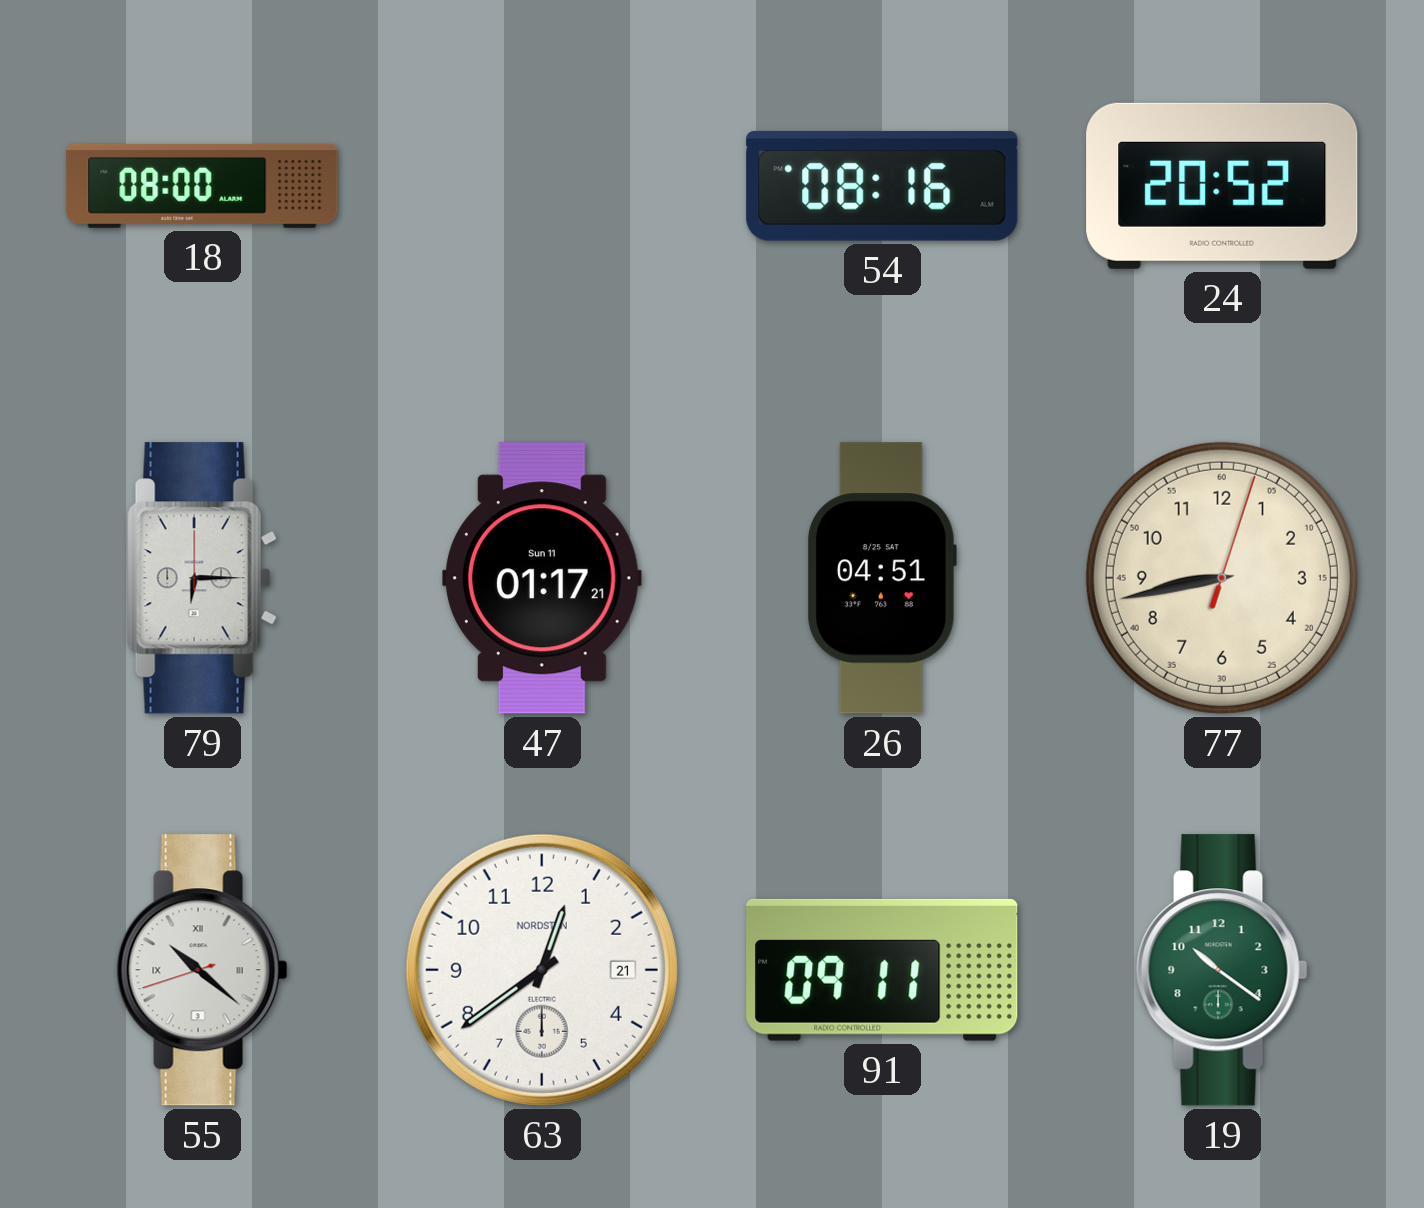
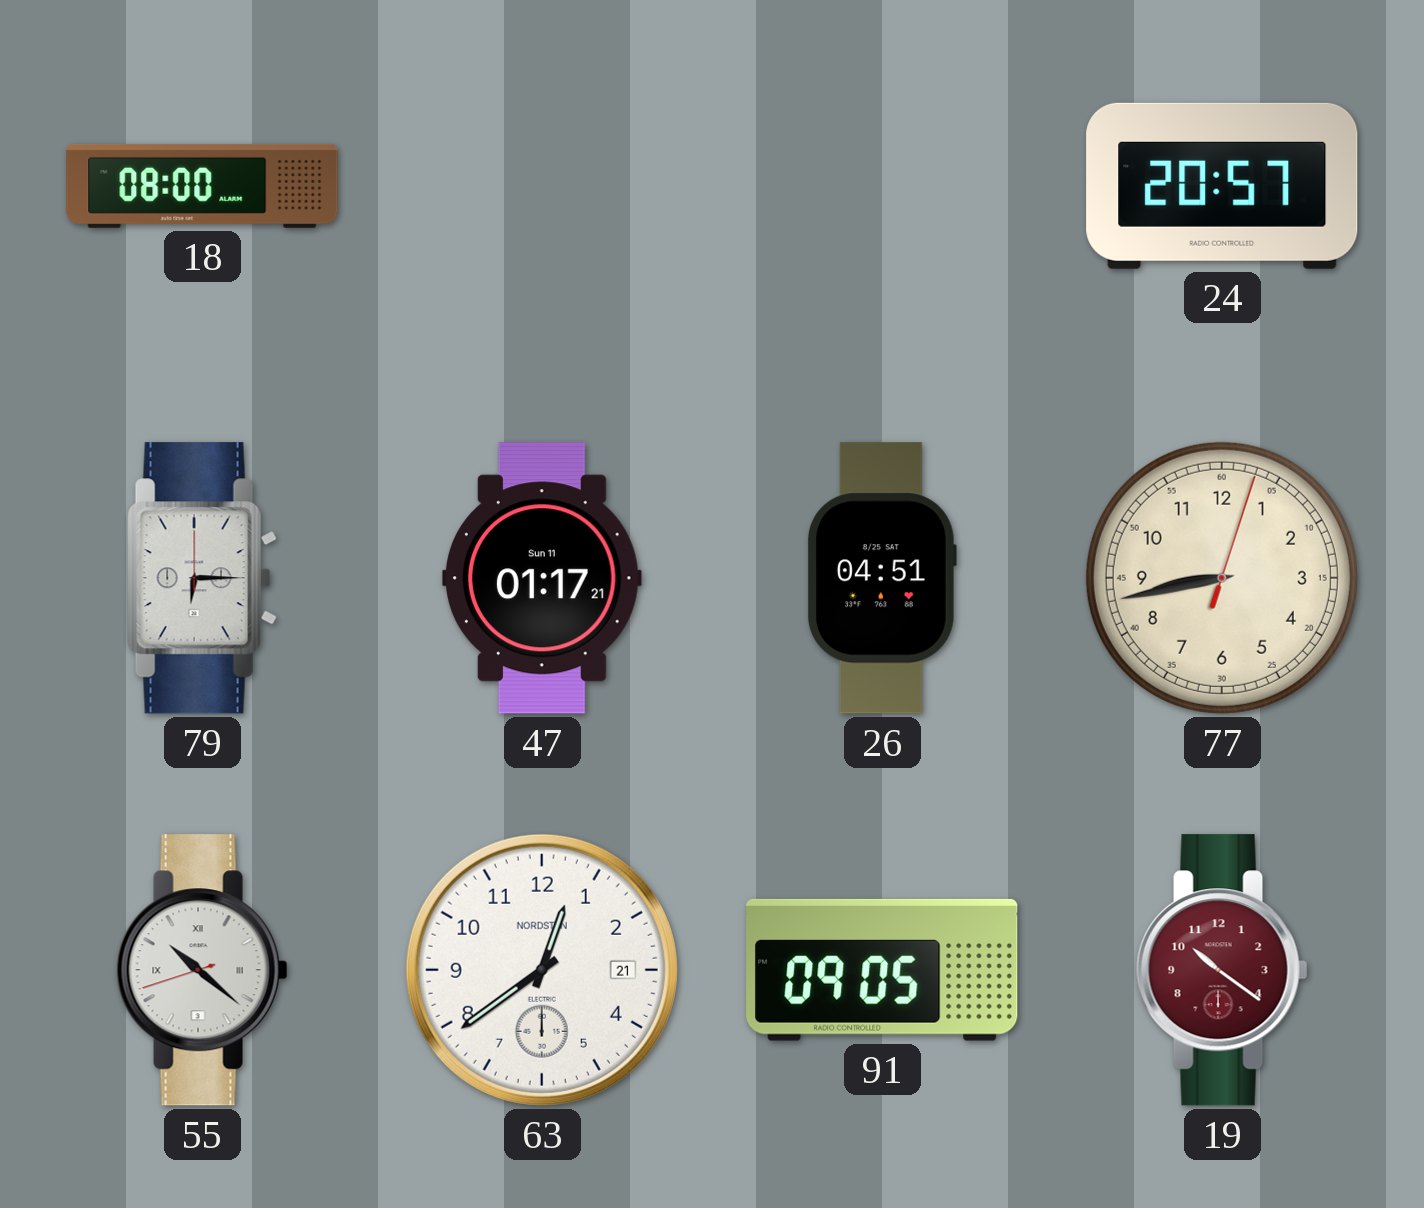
54: 08:16 -> none
24: 20:52 -> 20:57
91: 09:11 -> 09:05
19 dial: green -> burgundy
